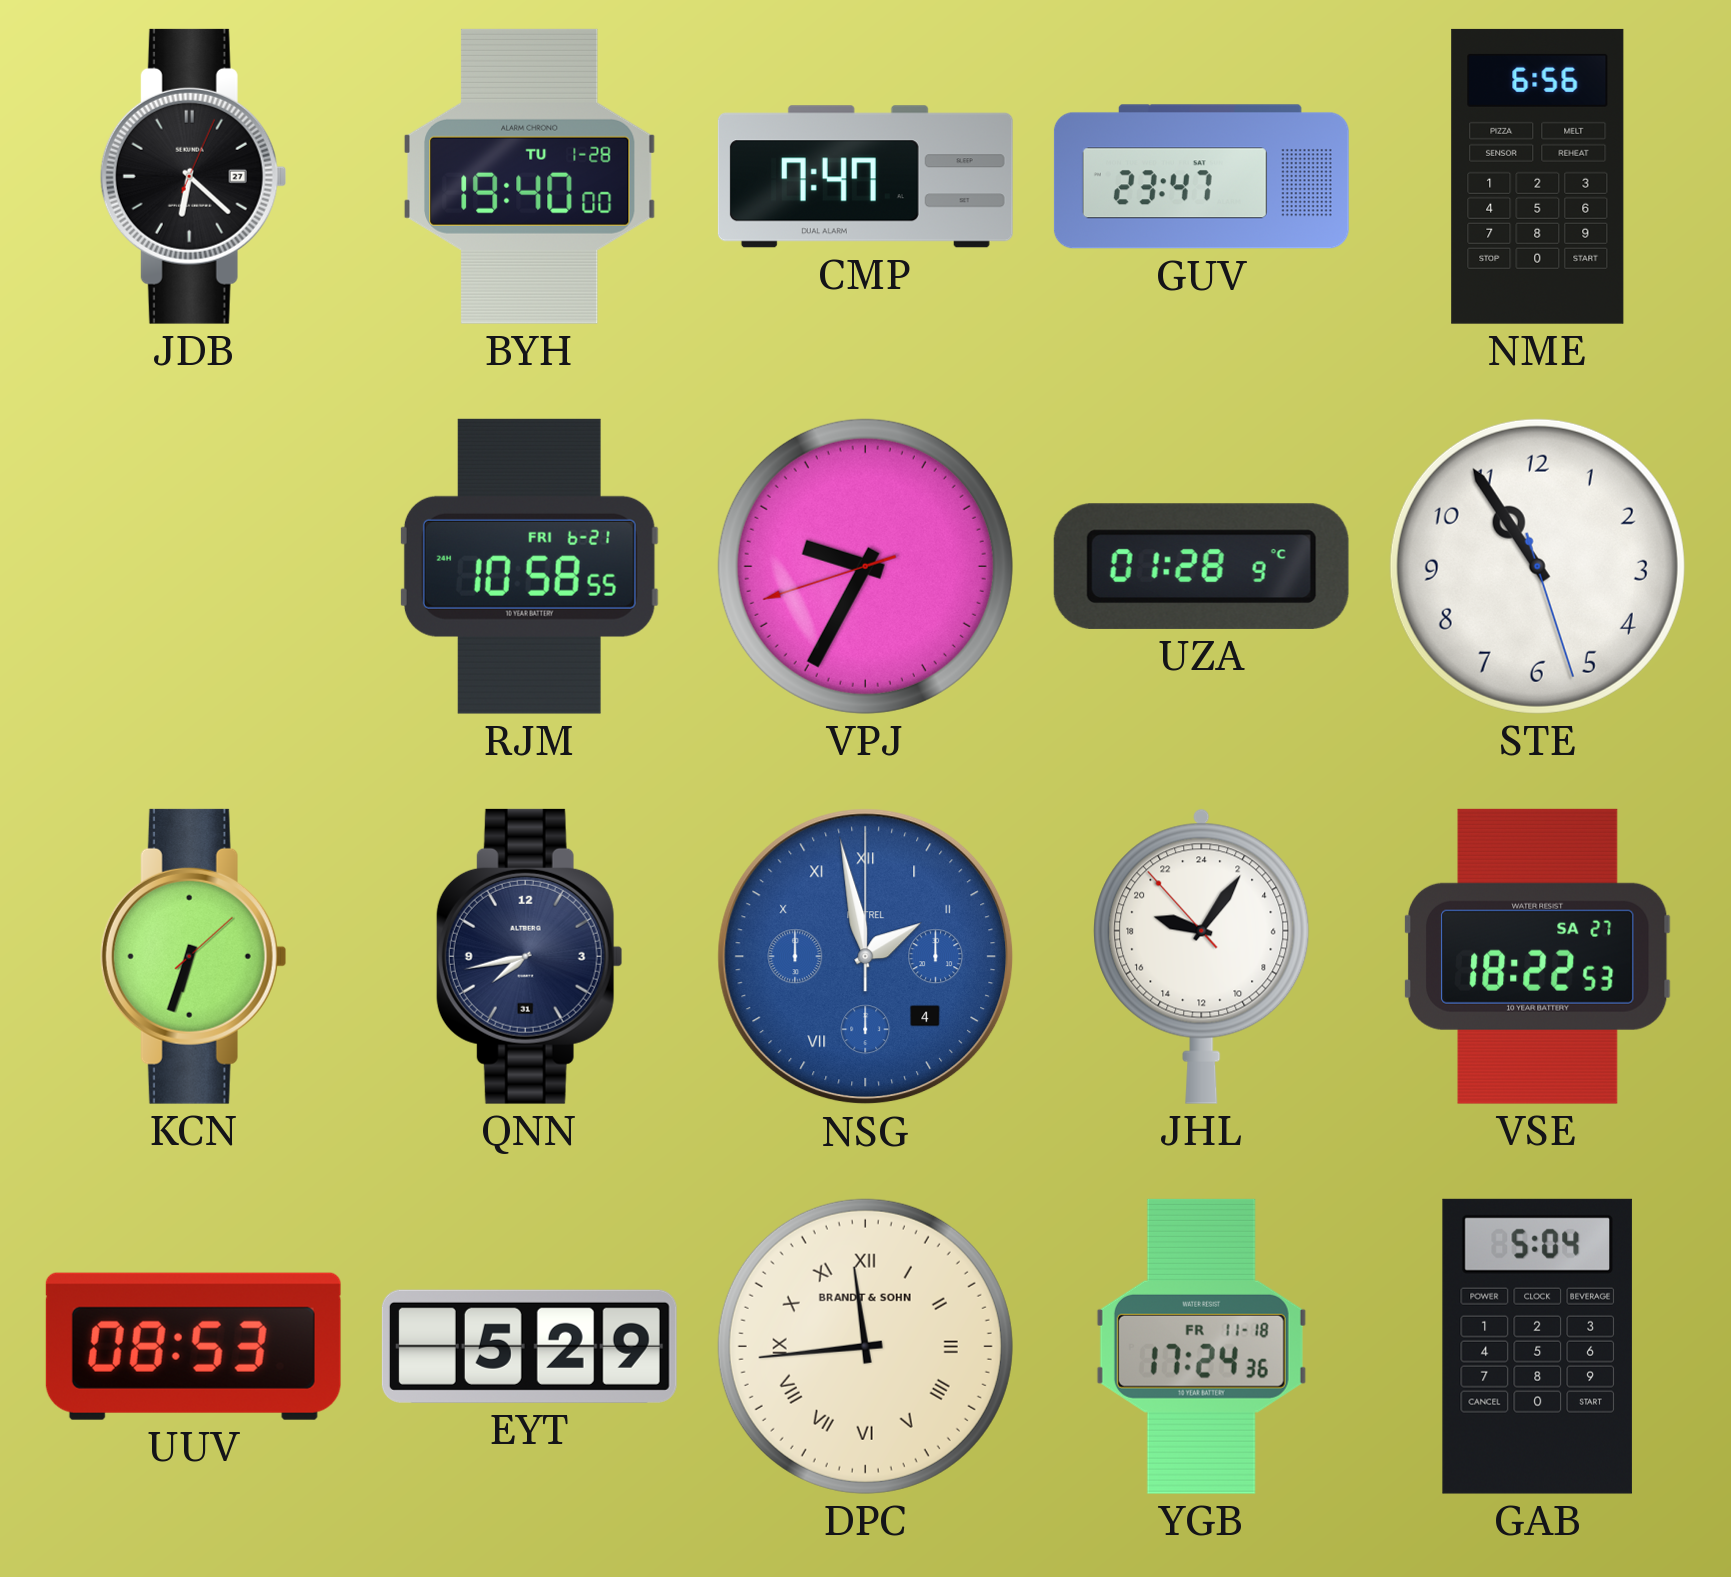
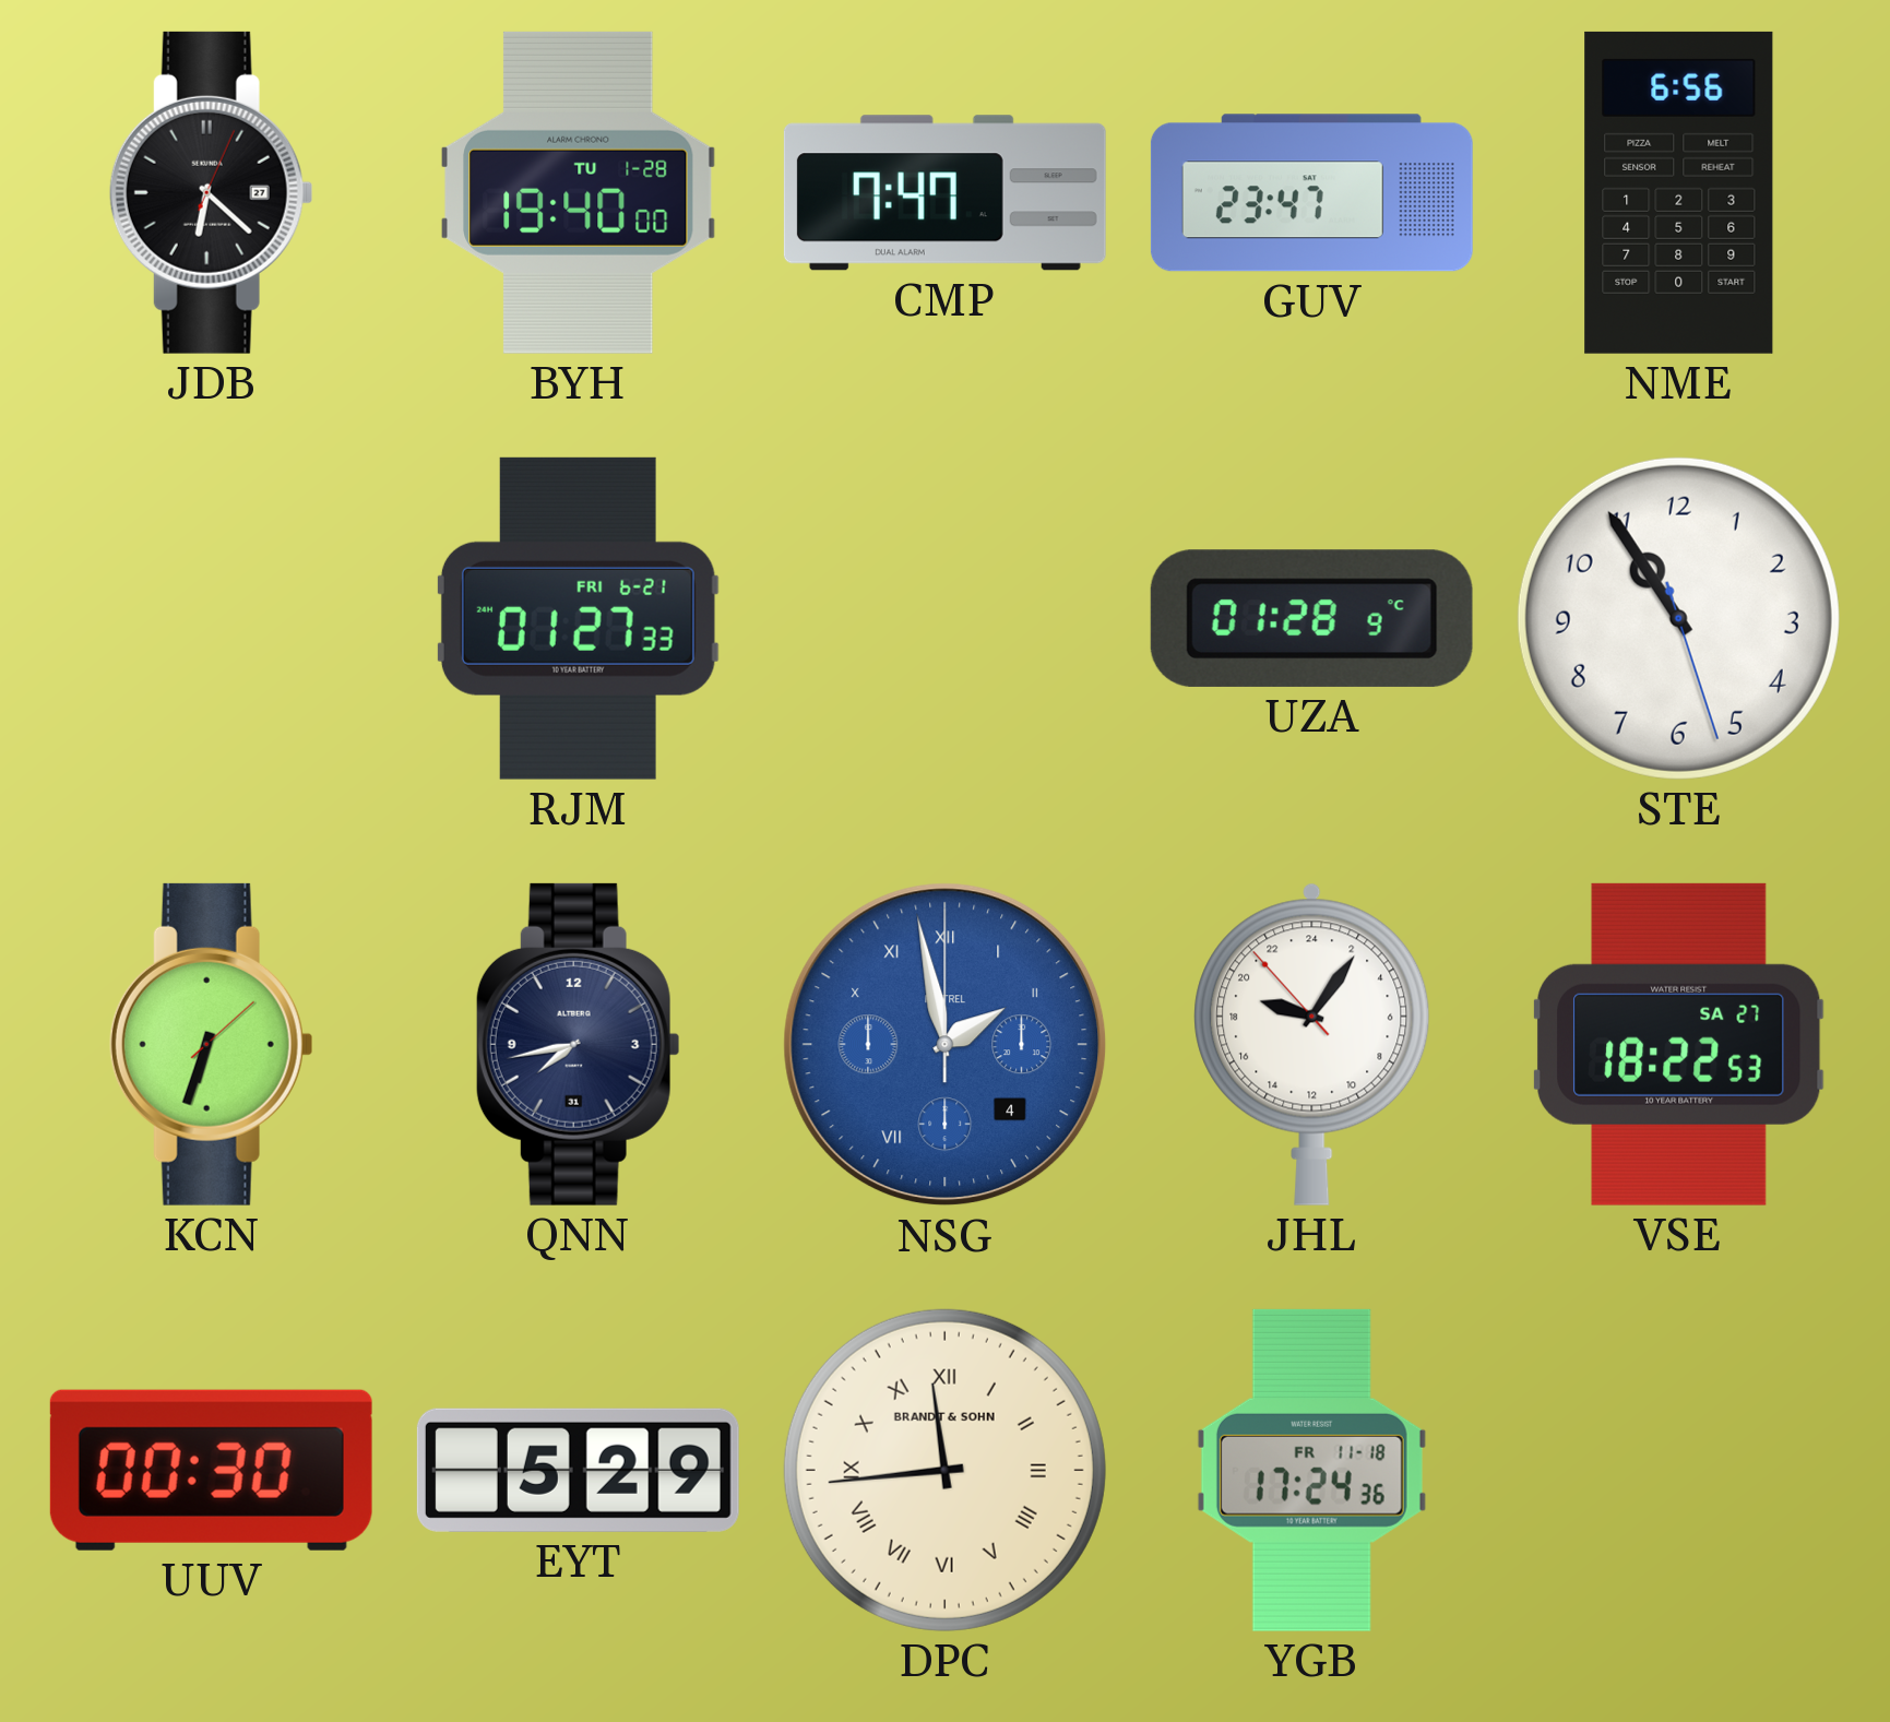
RJM: 10:58 -> 01:27
VPJ: 9:34 -> none
UUV: 08:53 -> 00:30
GAB: 5:04 -> none
